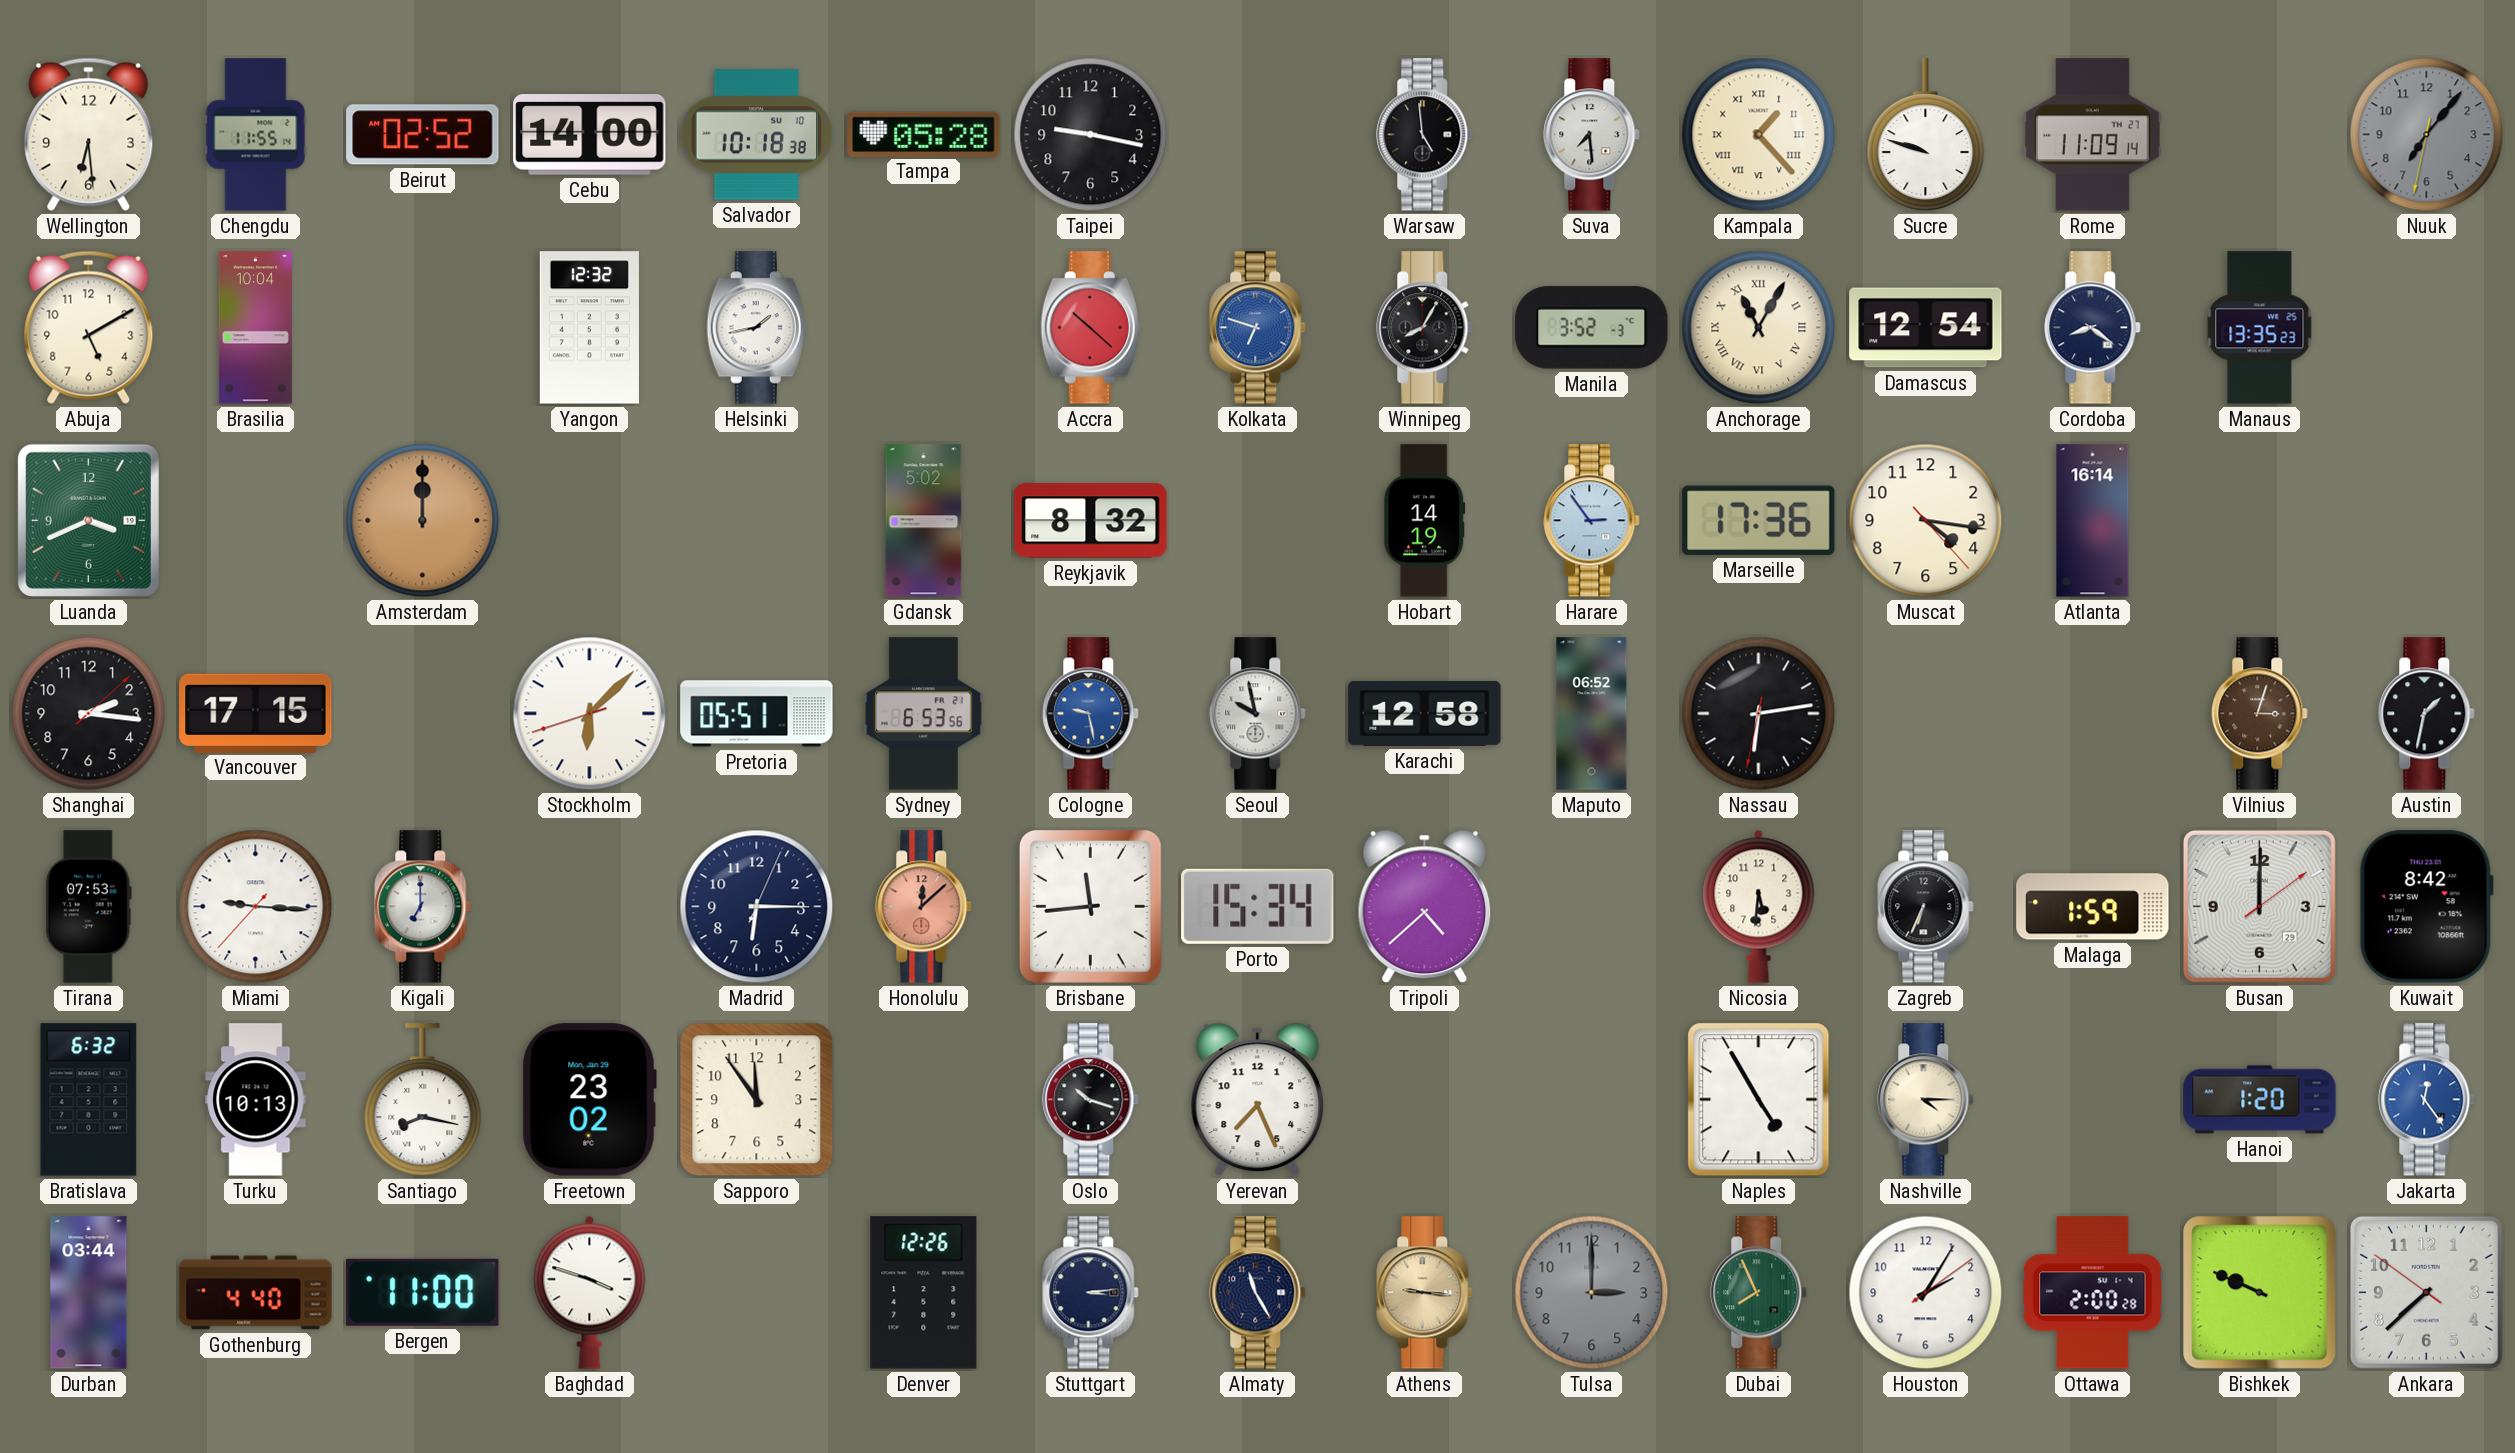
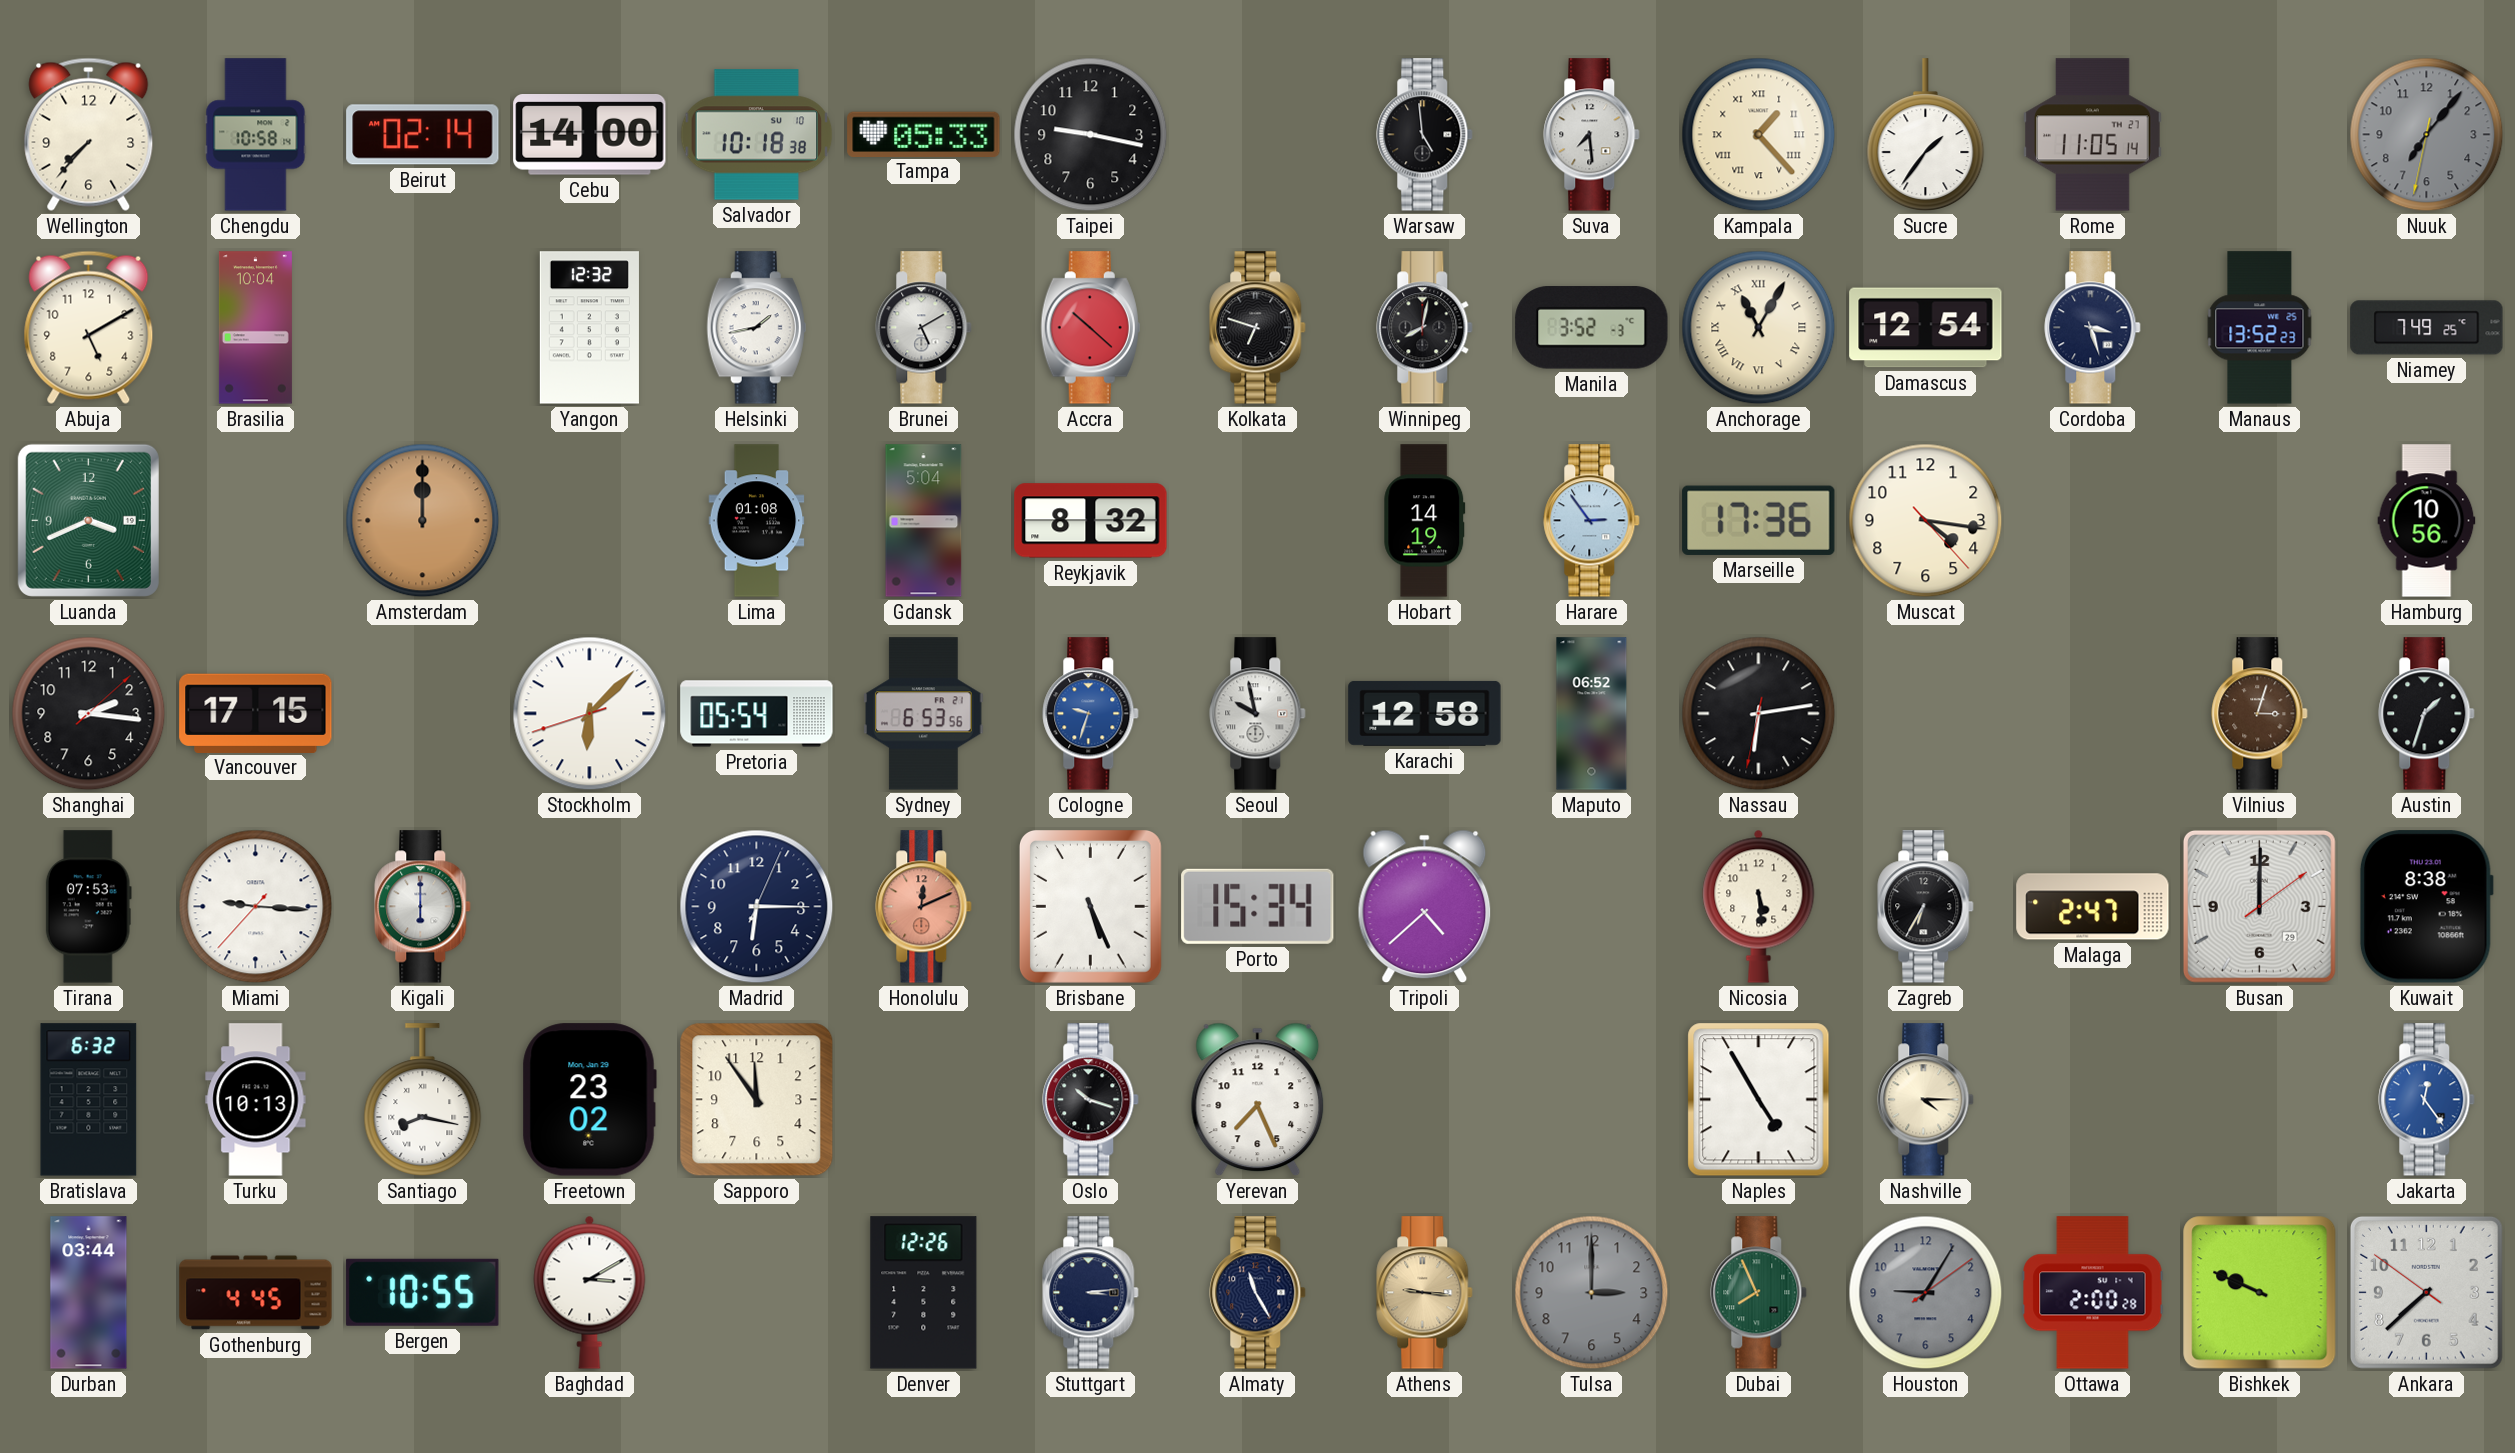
Wellington: 6:29 -> 7:37
Chengdu: 11:55 -> 10:58
Beirut: 02:52 -> 02:14
Tampa: 05:28 -> 05:33
Sucre: 9:48 -> 1:36
Rome: 11:09 -> 11:05
Brunei: none -> 5:10
Kolkata dial: blue -> black
Winnipeg: 8:05 -> 8:02
Cordoba: 8:21 -> 3:27
Manaus: 13:35 -> 13:52
Niamey: none -> 7:49
Lima: none -> 01:08
Gdansk: 5:02 -> 5:04
Atlanta: 16:14 -> none
Hamburg: none -> 10:56
Pretoria: 05:51 -> 05:54
Cologne: 9:28 -> 9:33
Austin: 1:32 -> 1:33
Kigali: 7:00 -> 6:00
Honolulu: 12:08 -> 12:11
Brisbane: 11:44 -> 5:26
Nicosia: 5:31 -> 5:29
Zagreb: 6:34 -> 6:35
Malaga: 1:59 -> 2:47
Kuwait: 8:42 -> 8:38
Hanoi: 1:20 -> none
Gothenburg: 4:40 -> 4:45
Bergen: 11:00 -> 10:55
Baghdad: 3:48 -> 3:10
Houston: 2:05 -> 9:05
Houston dial: white -> grey
